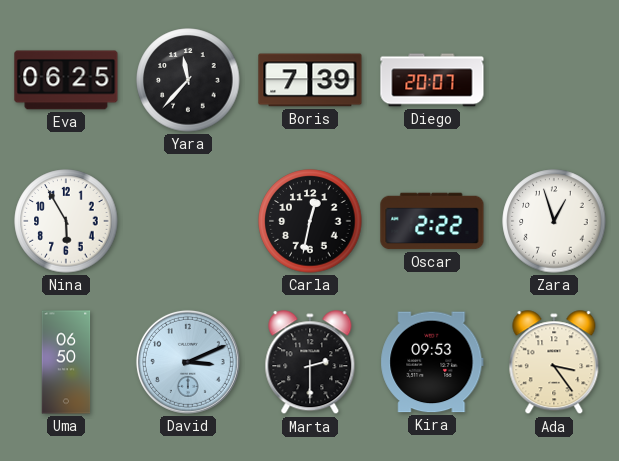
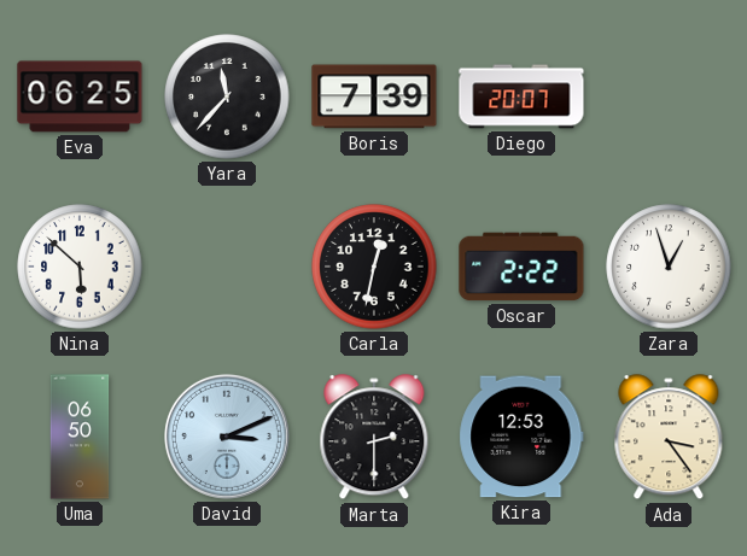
Nina: 5:55 -> 5:52
Kira: 09:53 -> 12:53
